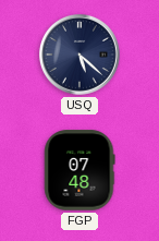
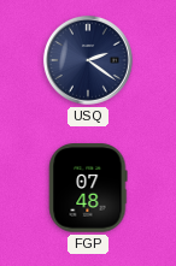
USQ: 5:22 -> 2:21
